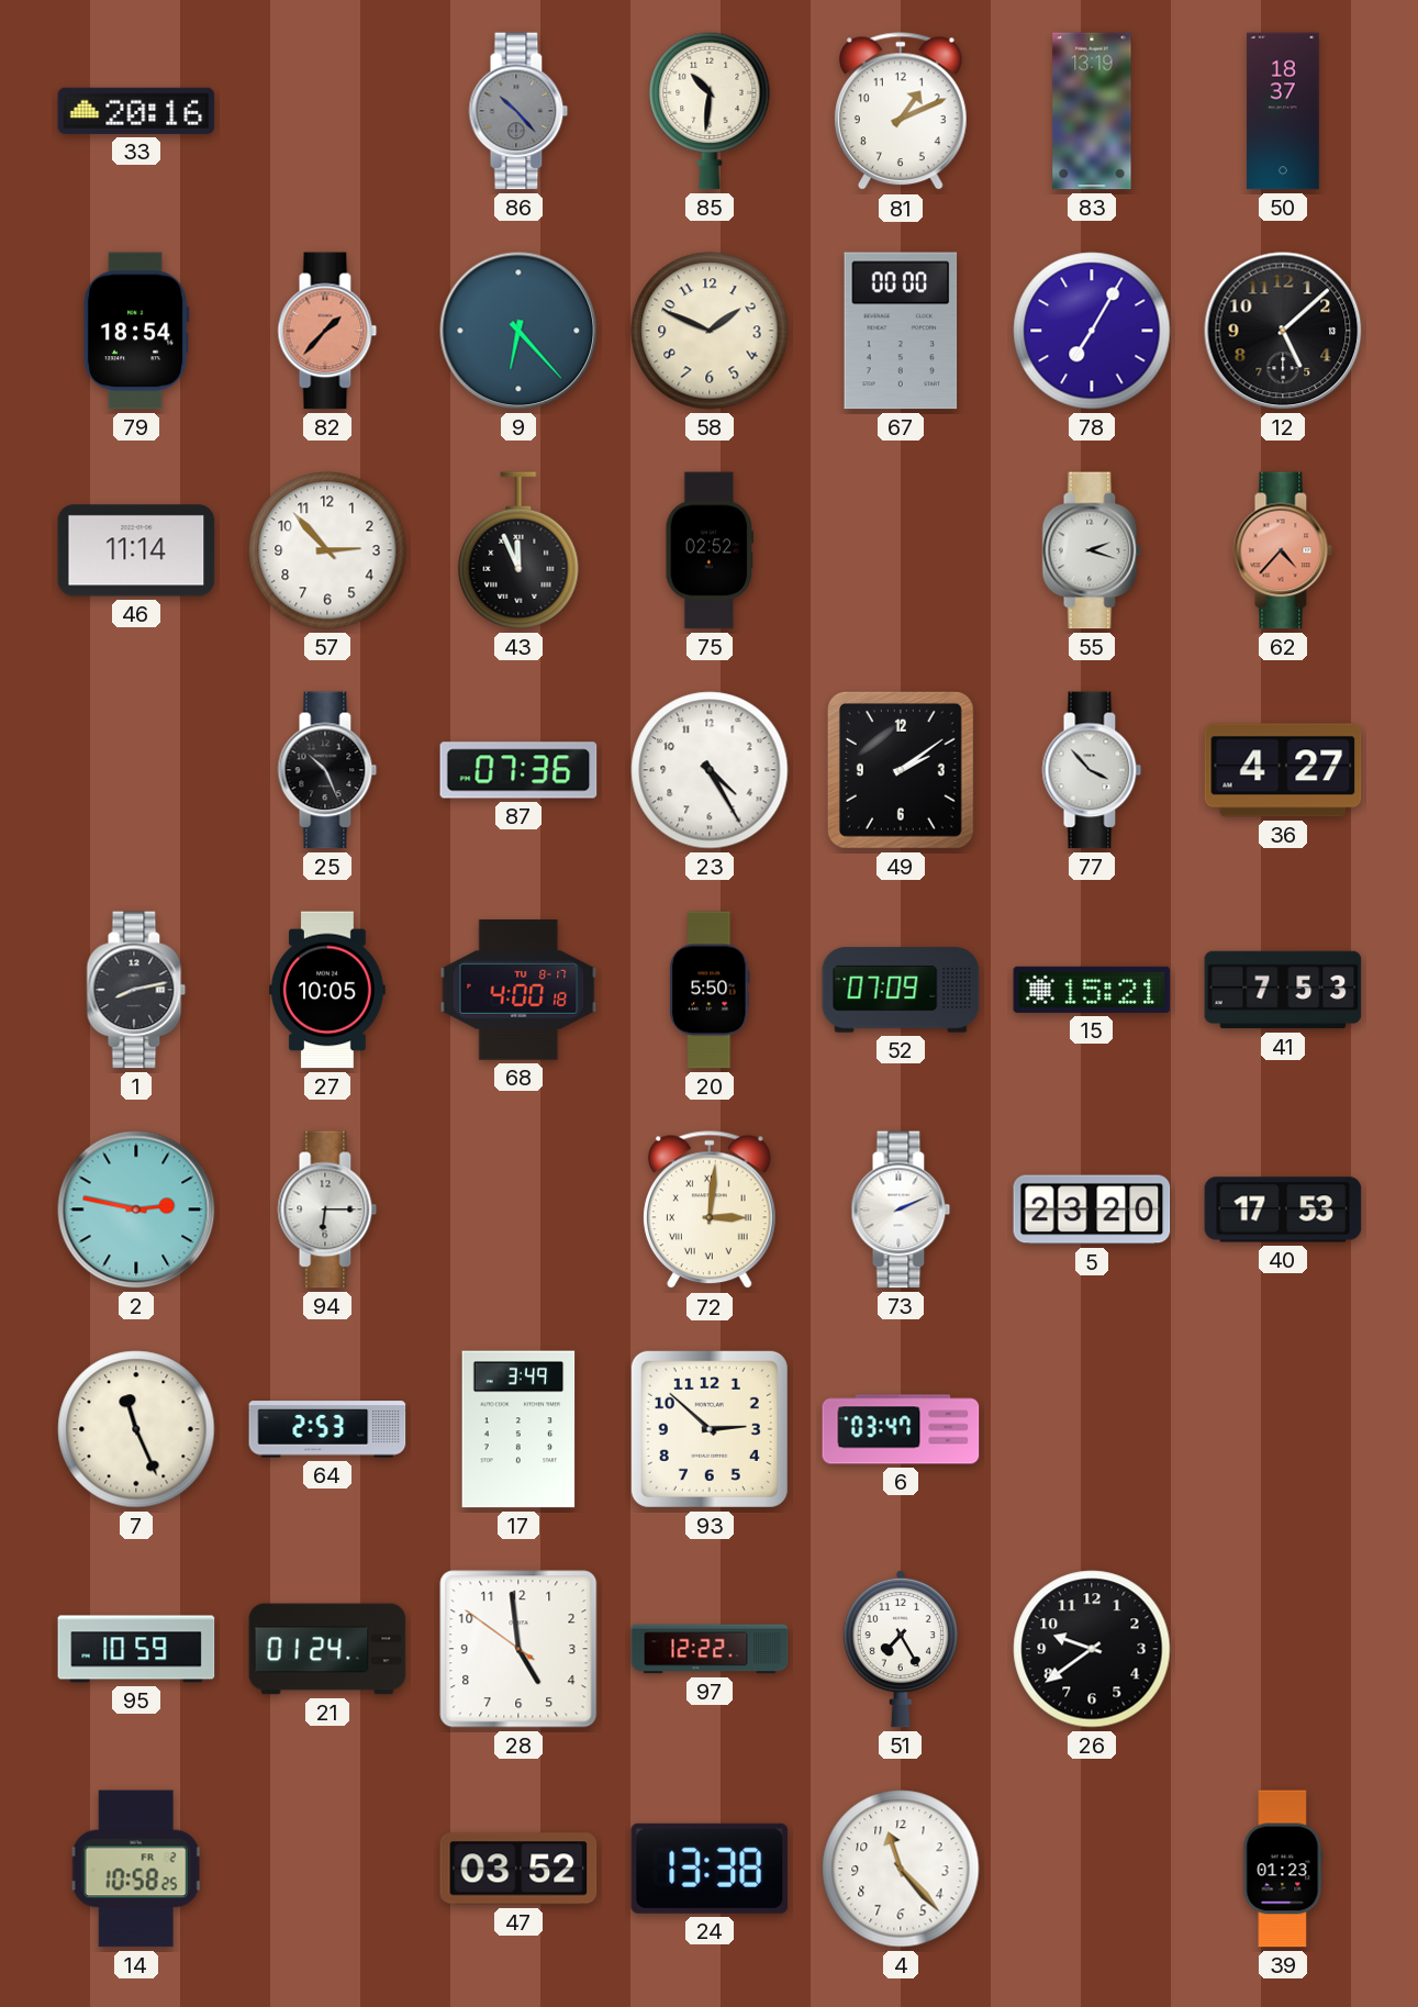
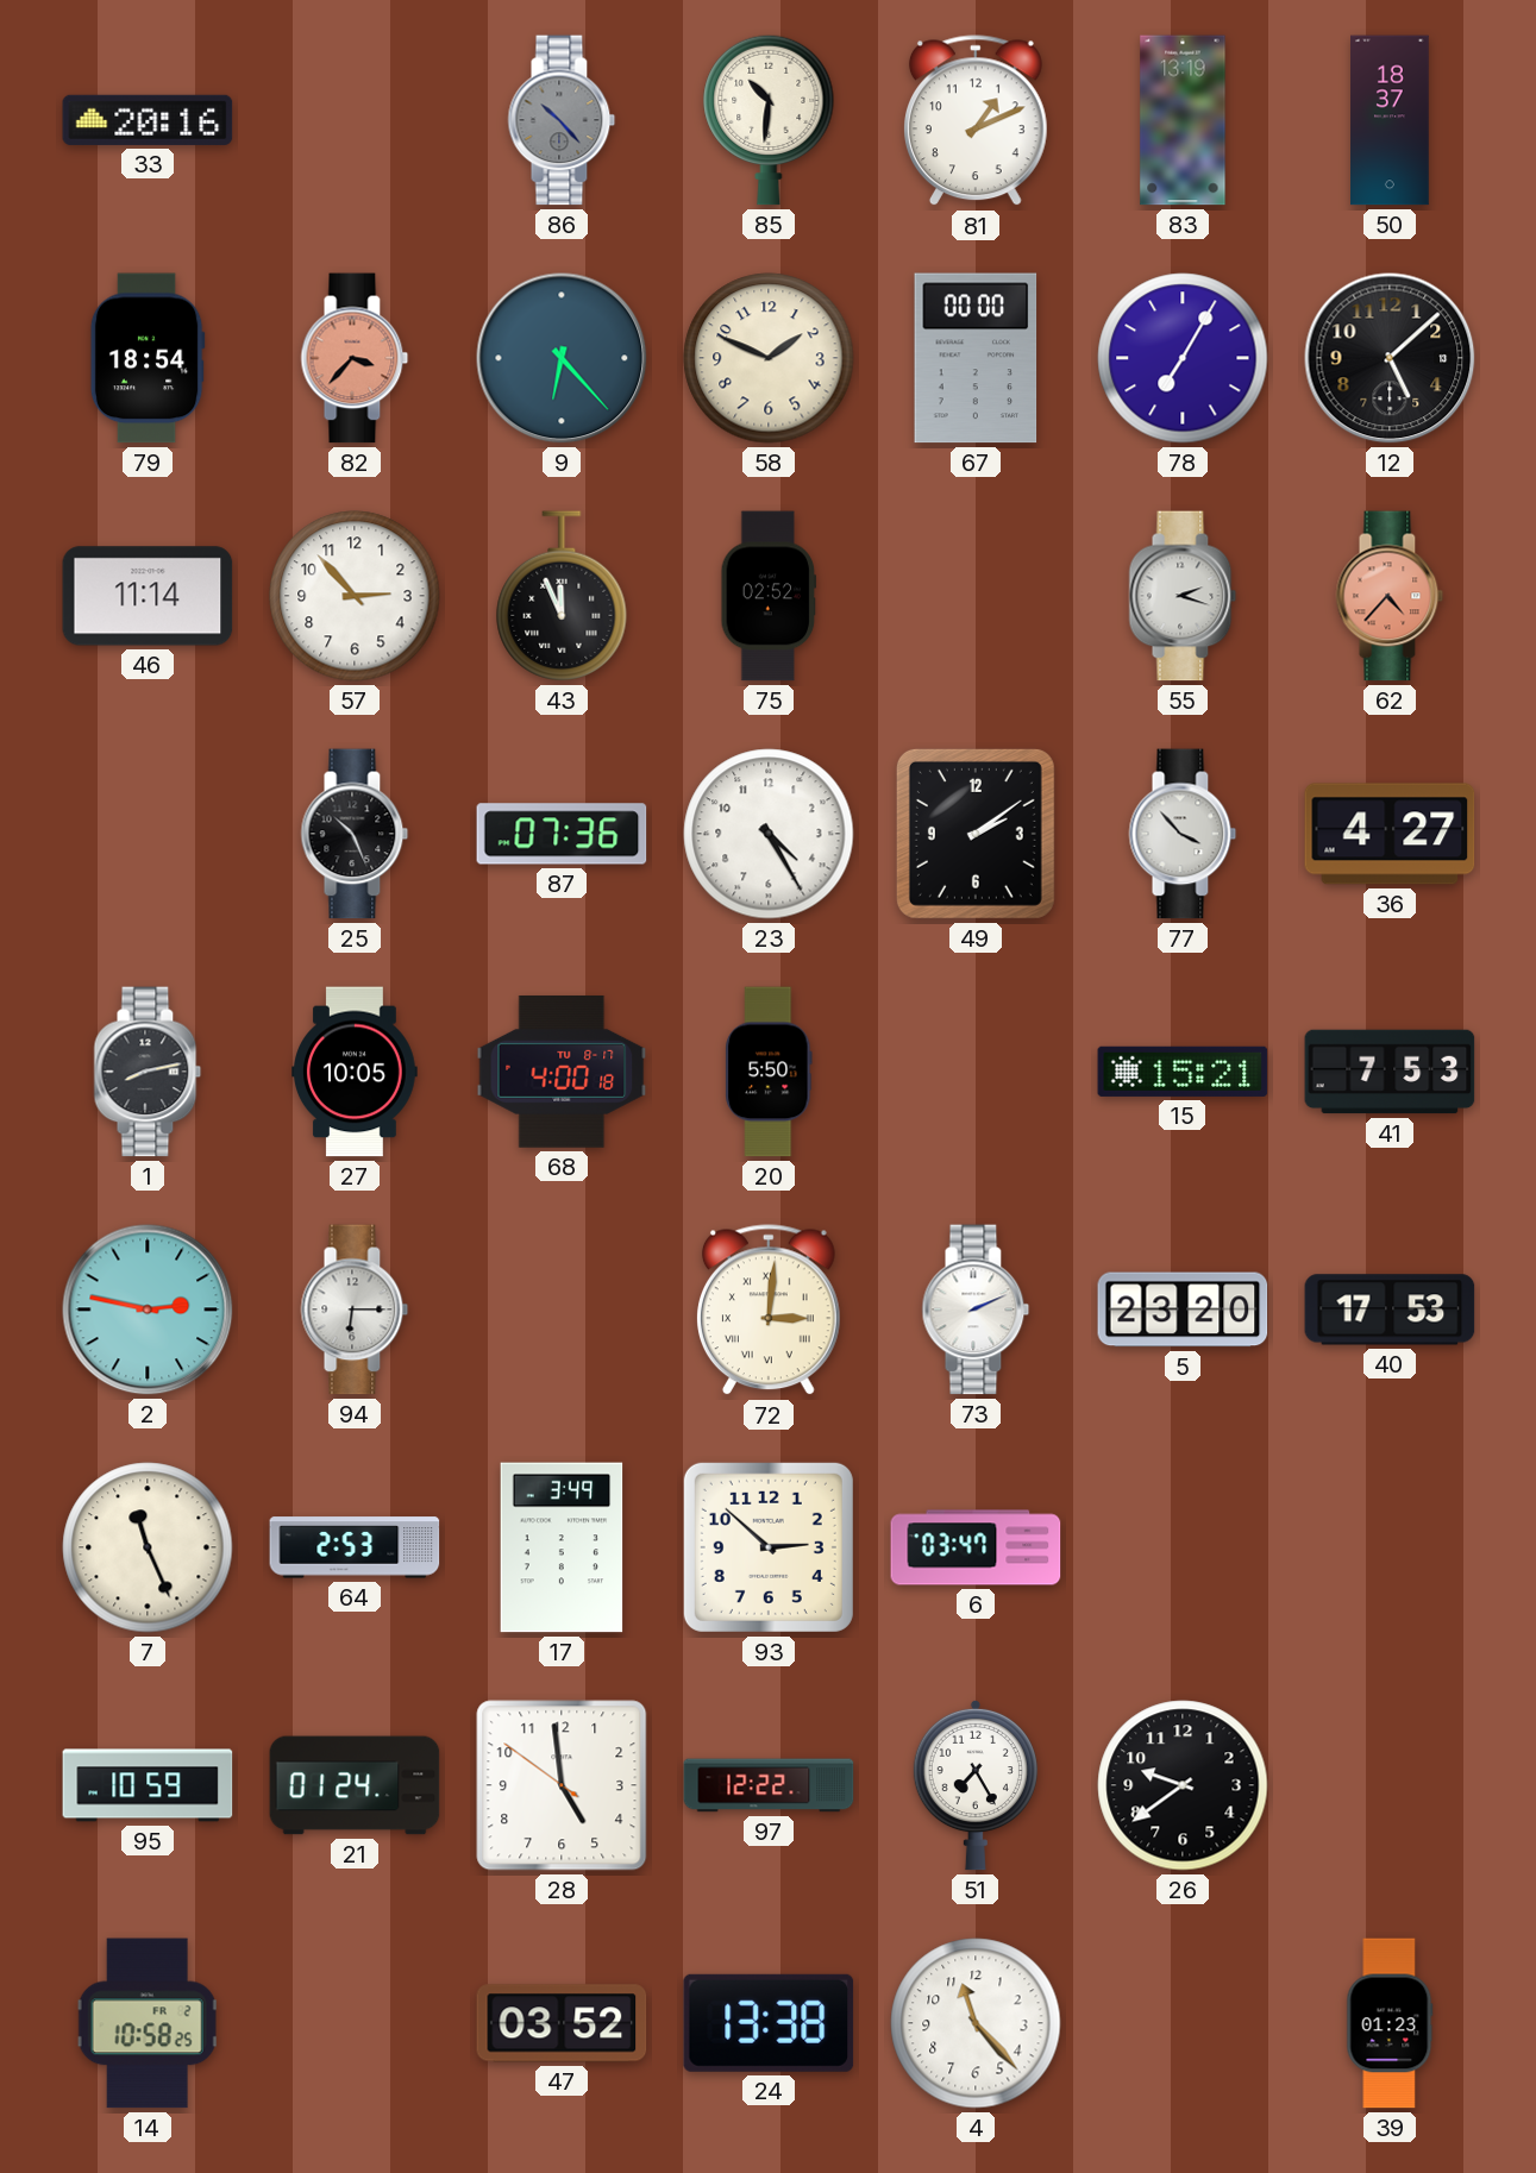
82: 1:37 -> 3:37
52: 07:09 -> none
